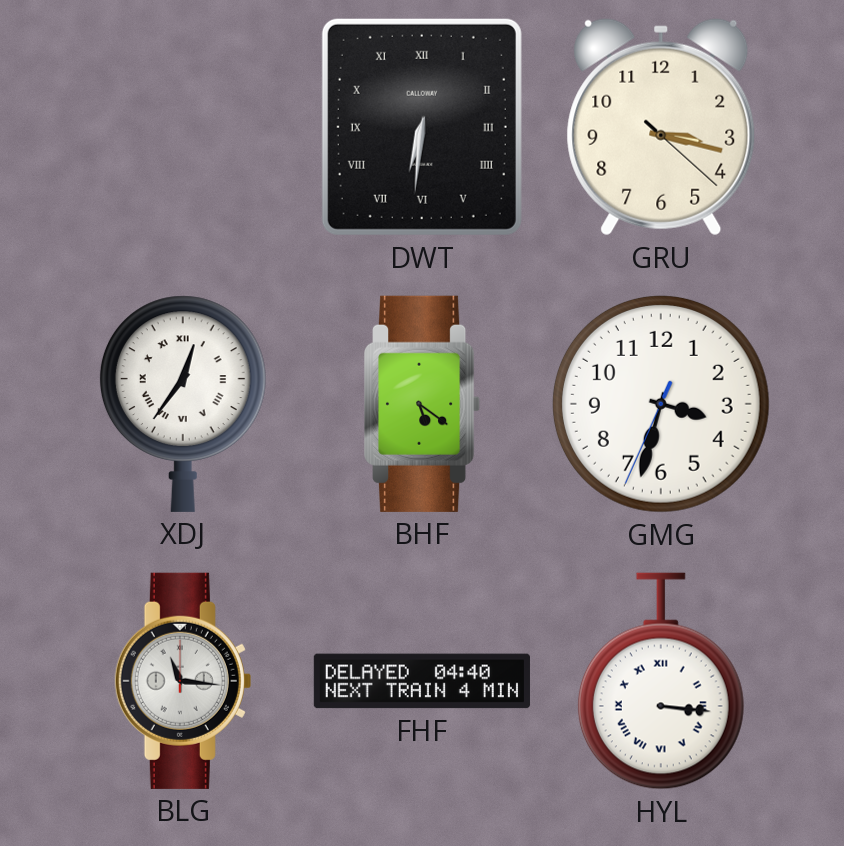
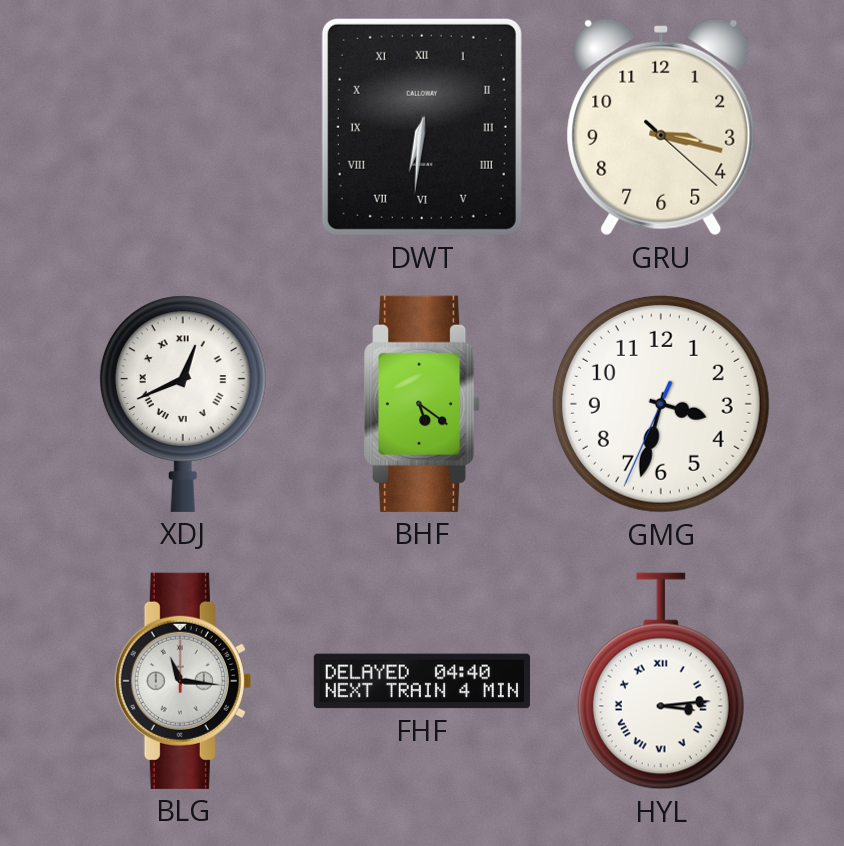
XDJ: 12:36 -> 12:41
HYL: 3:16 -> 3:14
